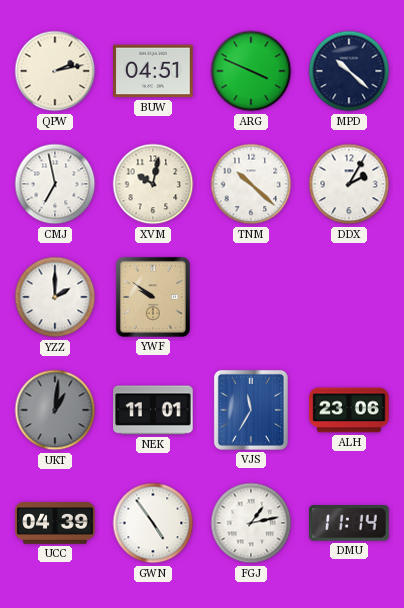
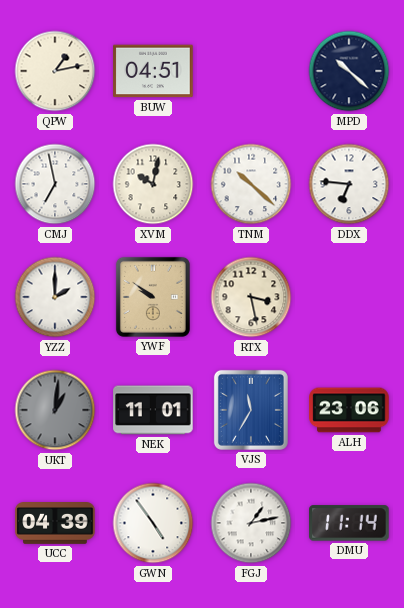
QPW: 2:13 -> 1:13
ARG: 3:49 -> none
DDX: 2:05 -> 6:46
RTX: none -> 3:28
